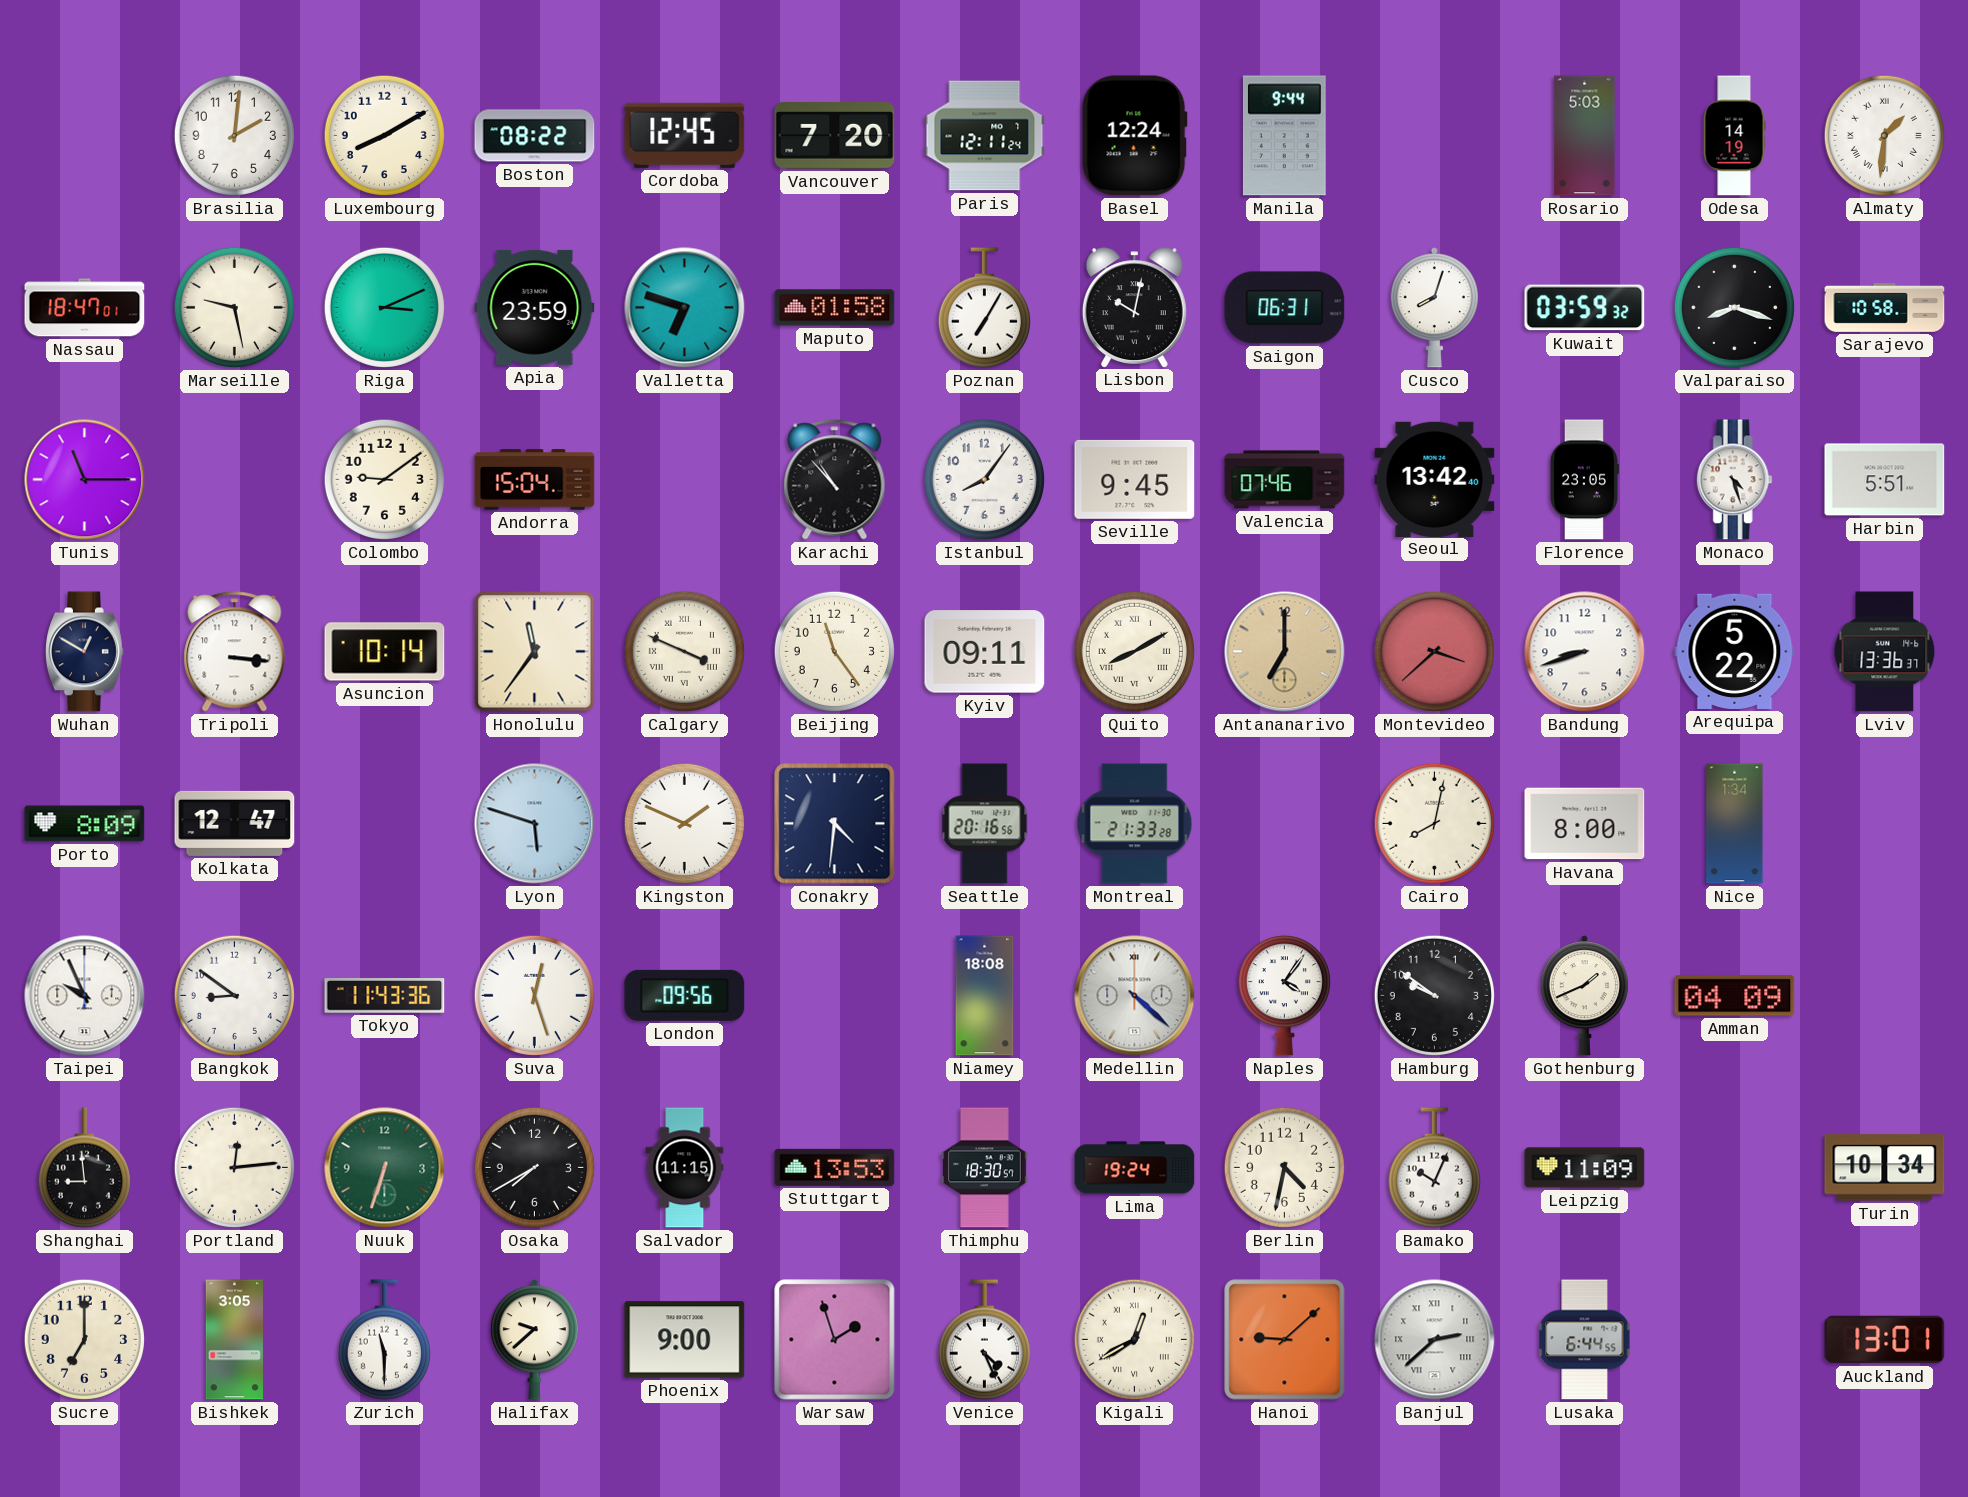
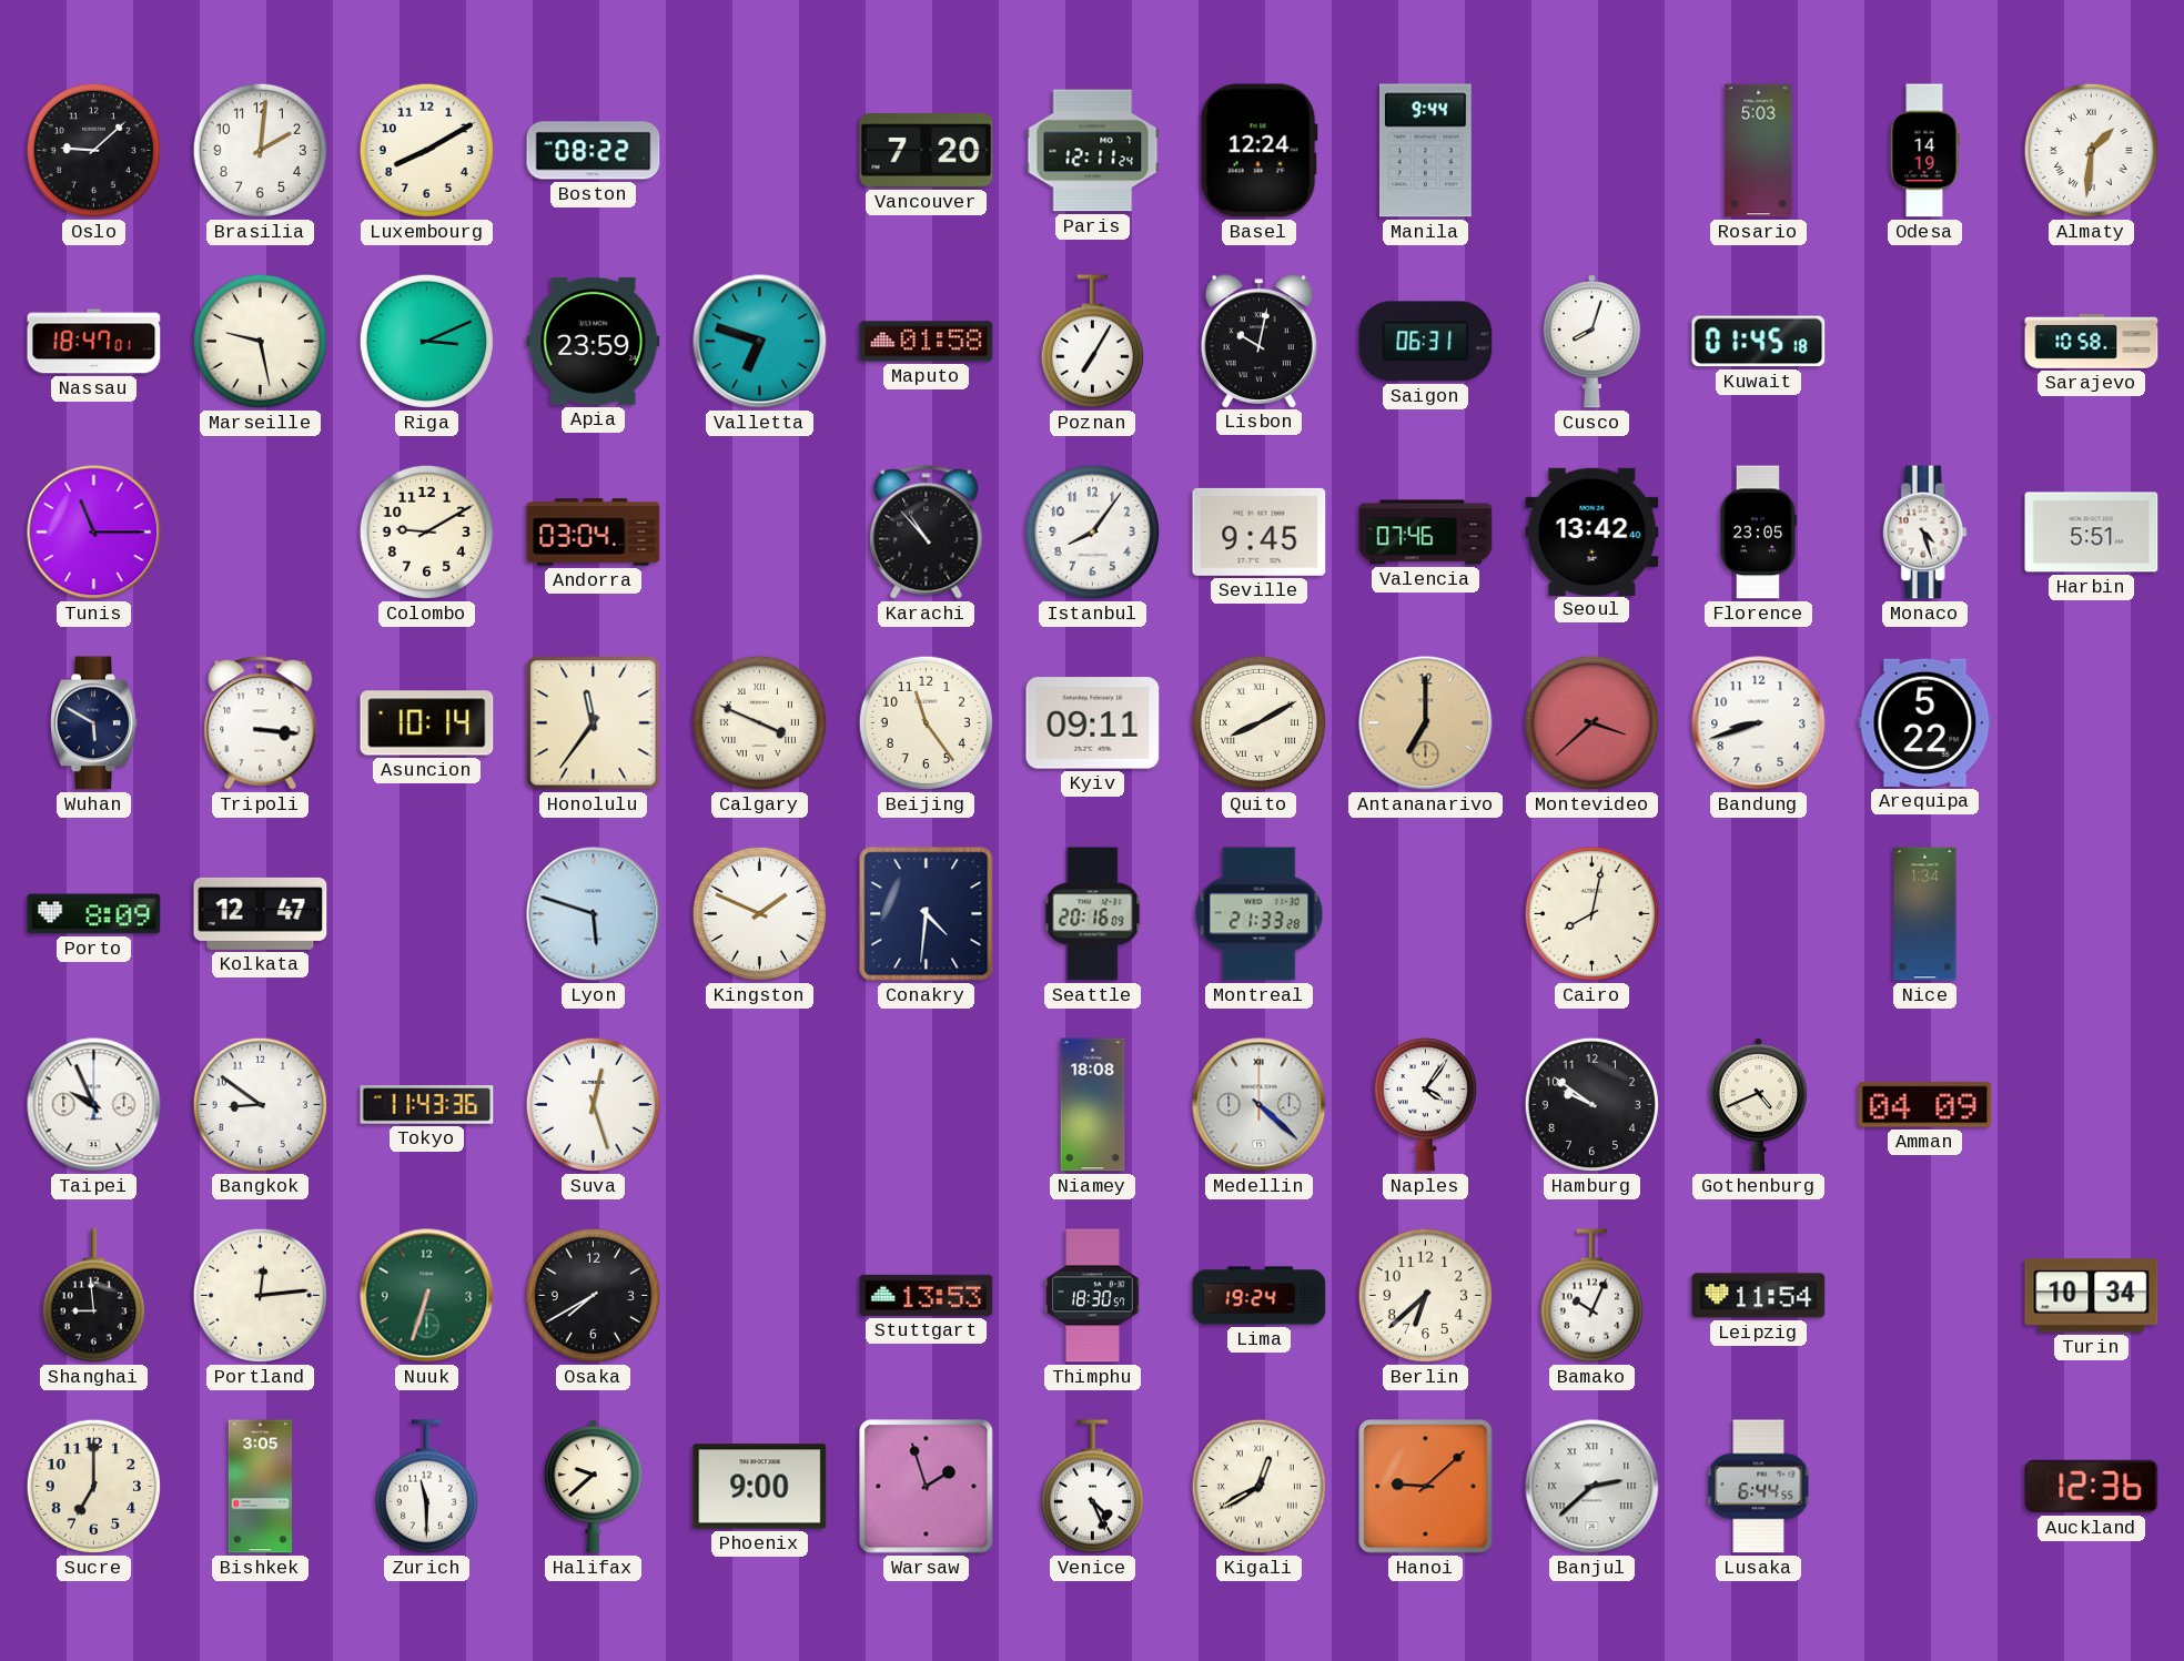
Oslo: none -> 9:08
Cordoba: 12:45 -> none
Kuwait: 03:59 -> 01:45
Valparaiso: 8:18 -> none
Colombo: 9:09 -> 9:10
Andorra: 15:04 -> 03:04
Wuhan: 12:50 -> 5:50
Lviv: 13:36 -> none
Seattle: 20:16:56 -> 20:16:09
Havana: 8:00 -> none
London: 09:56 -> none
Gothenburg: 1:41 -> 4:41
Salvador: 11:15 -> none
Berlin: 4:32 -> 6:38
Leipzig: 11:09 -> 11:54
Auckland: 13:01 -> 12:36
